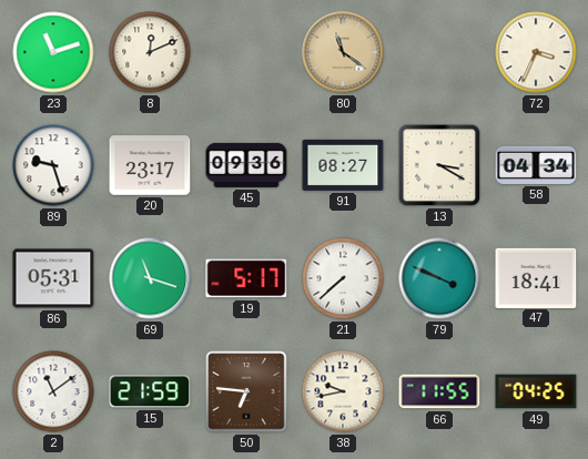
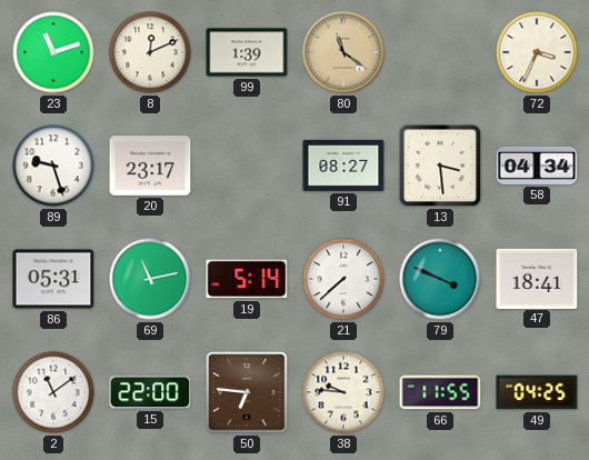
99: none -> 1:39
45: 09:36 -> none
13: 3:20 -> 3:29
69: 11:18 -> 11:13
19: 5:17 -> 5:14
15: 21:59 -> 22:00
38: 9:43 -> 9:46
